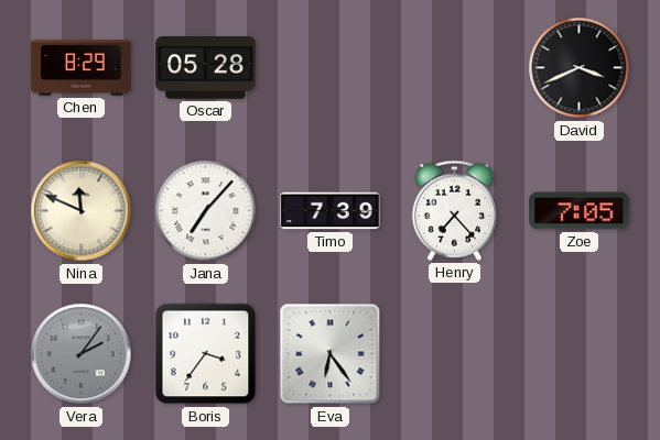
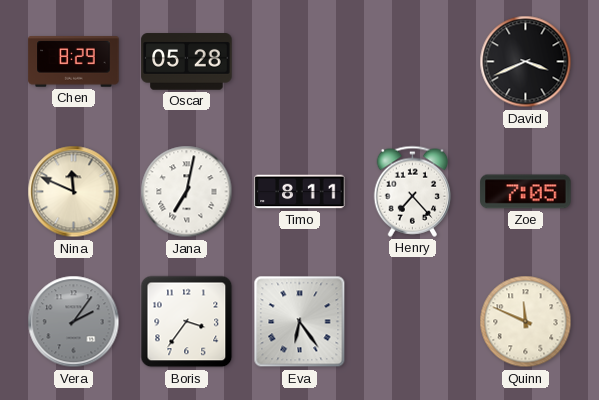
Jana: 7:07 -> 7:02
Timo: 7:39 -> 8:11
Quinn: none -> 11:49
